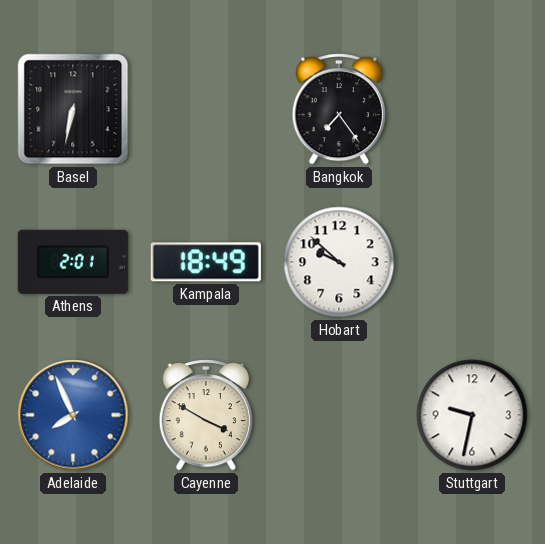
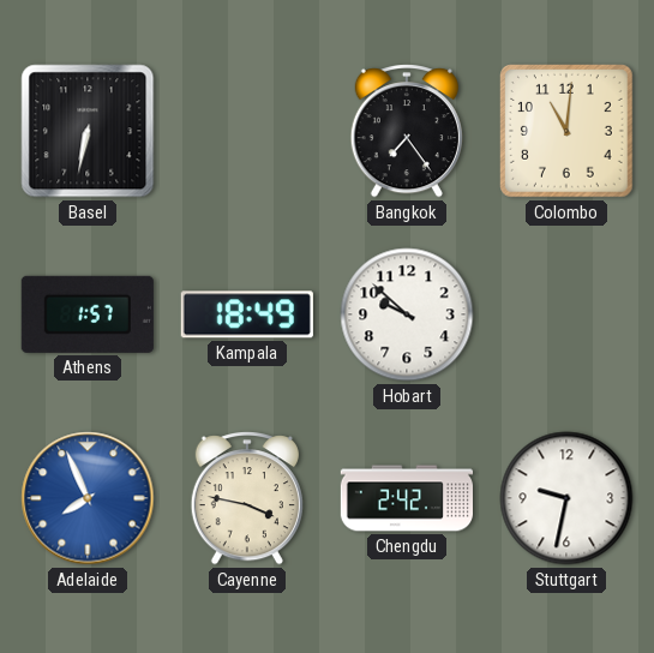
Colombo: none -> 11:01
Athens: 2:01 -> 1:57
Cayenne: 3:50 -> 3:47
Chengdu: none -> 2:42
